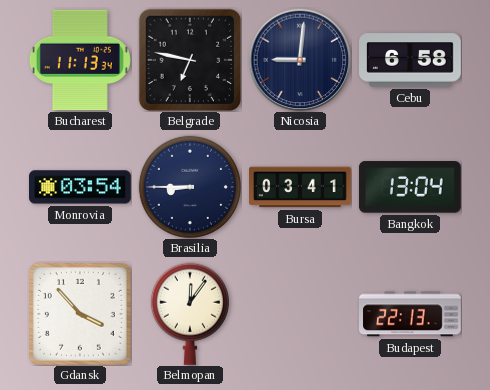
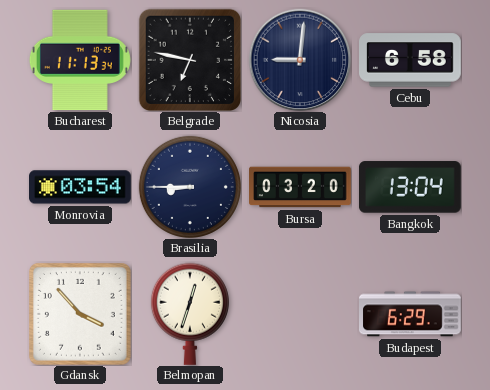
Bursa: 03:41 -> 03:20
Belmopan: 12:06 -> 12:33
Budapest: 22:13 -> 6:29
